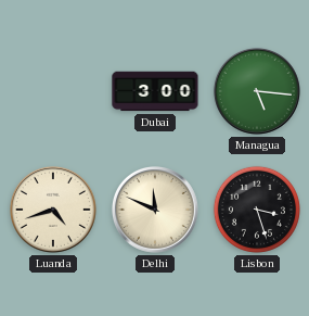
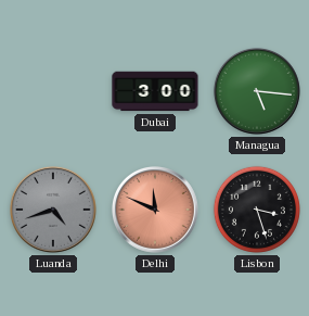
Luanda dial: cream -> grey
Delhi dial: cream -> salmon
